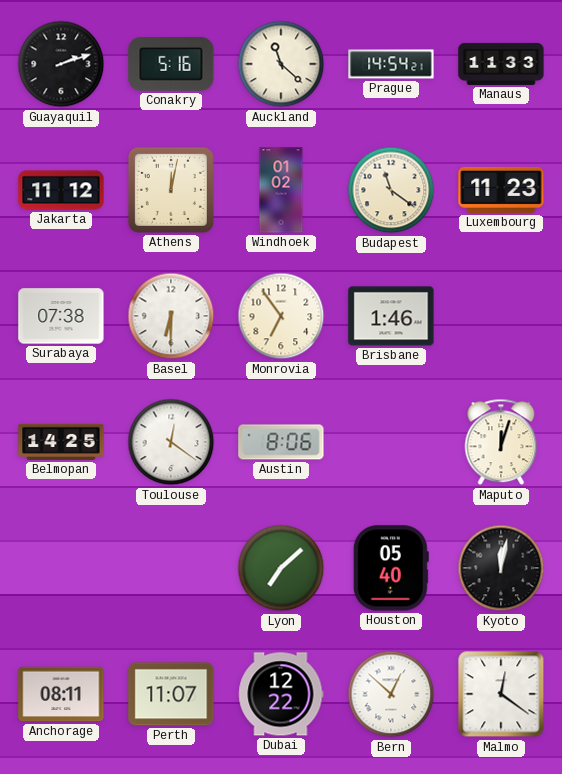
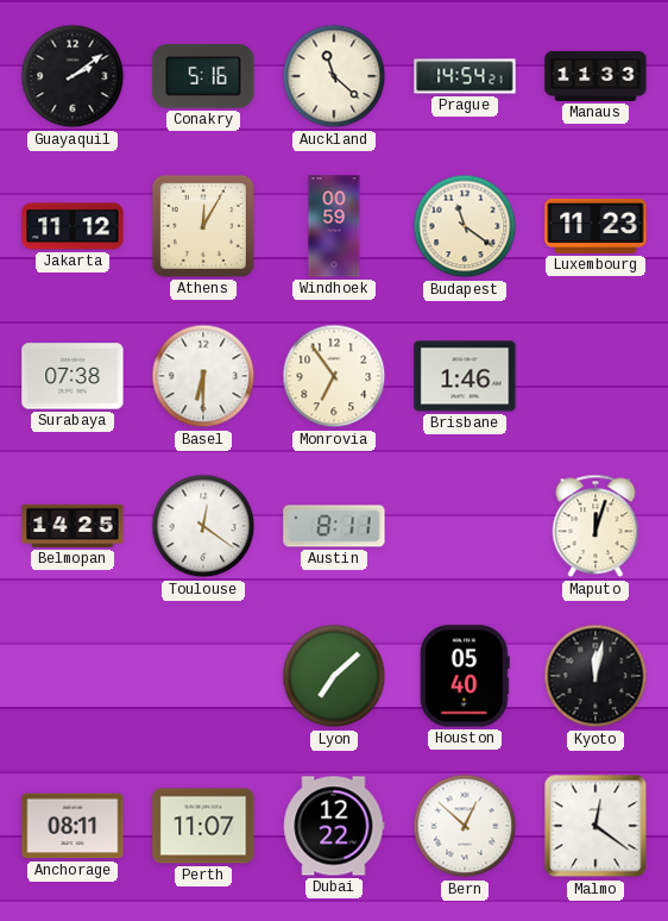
Guayaquil: 2:12 -> 2:09
Athens: 12:02 -> 12:05
Windhoek: 01:02 -> 00:59
Austin: 8:06 -> 8:11
